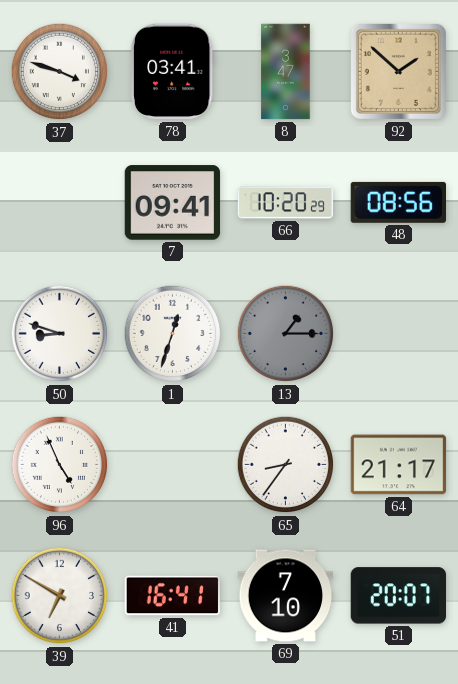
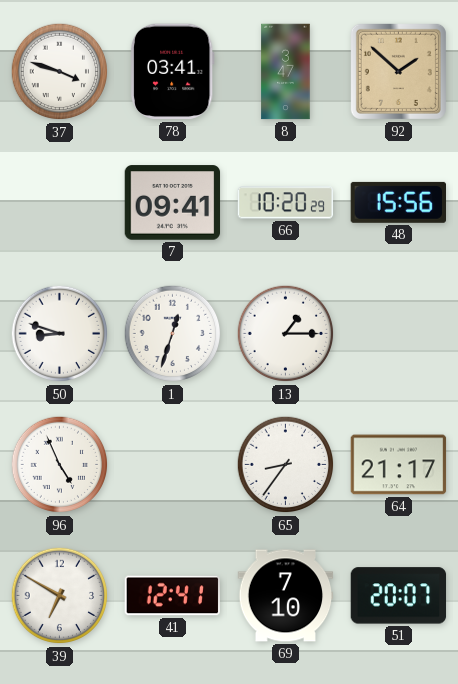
48: 08:56 -> 15:56
13 dial: grey -> white
41: 16:41 -> 12:41
